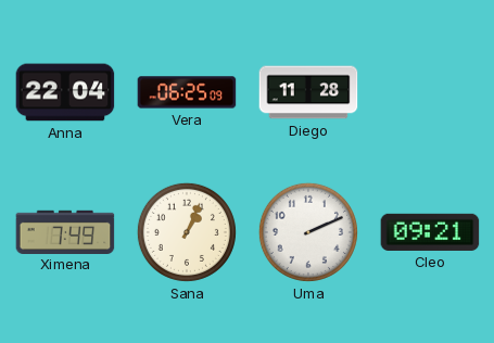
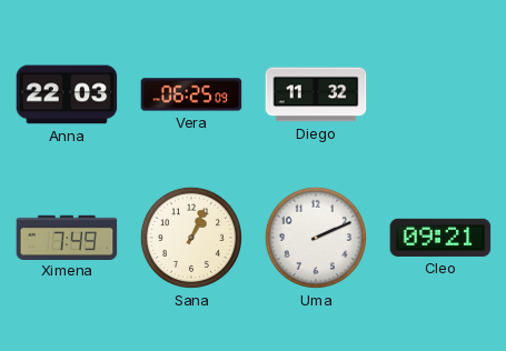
Anna: 22:04 -> 22:03
Diego: 11:28 -> 11:32
